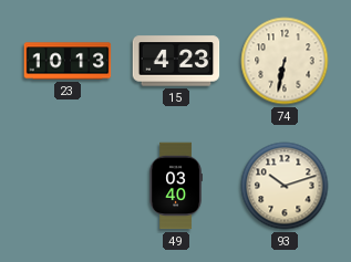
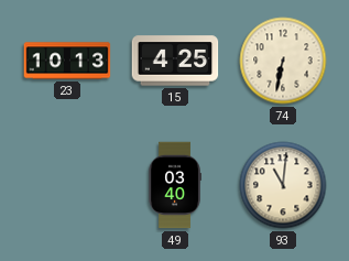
15: 4:23 -> 4:25
93: 10:12 -> 11:01
